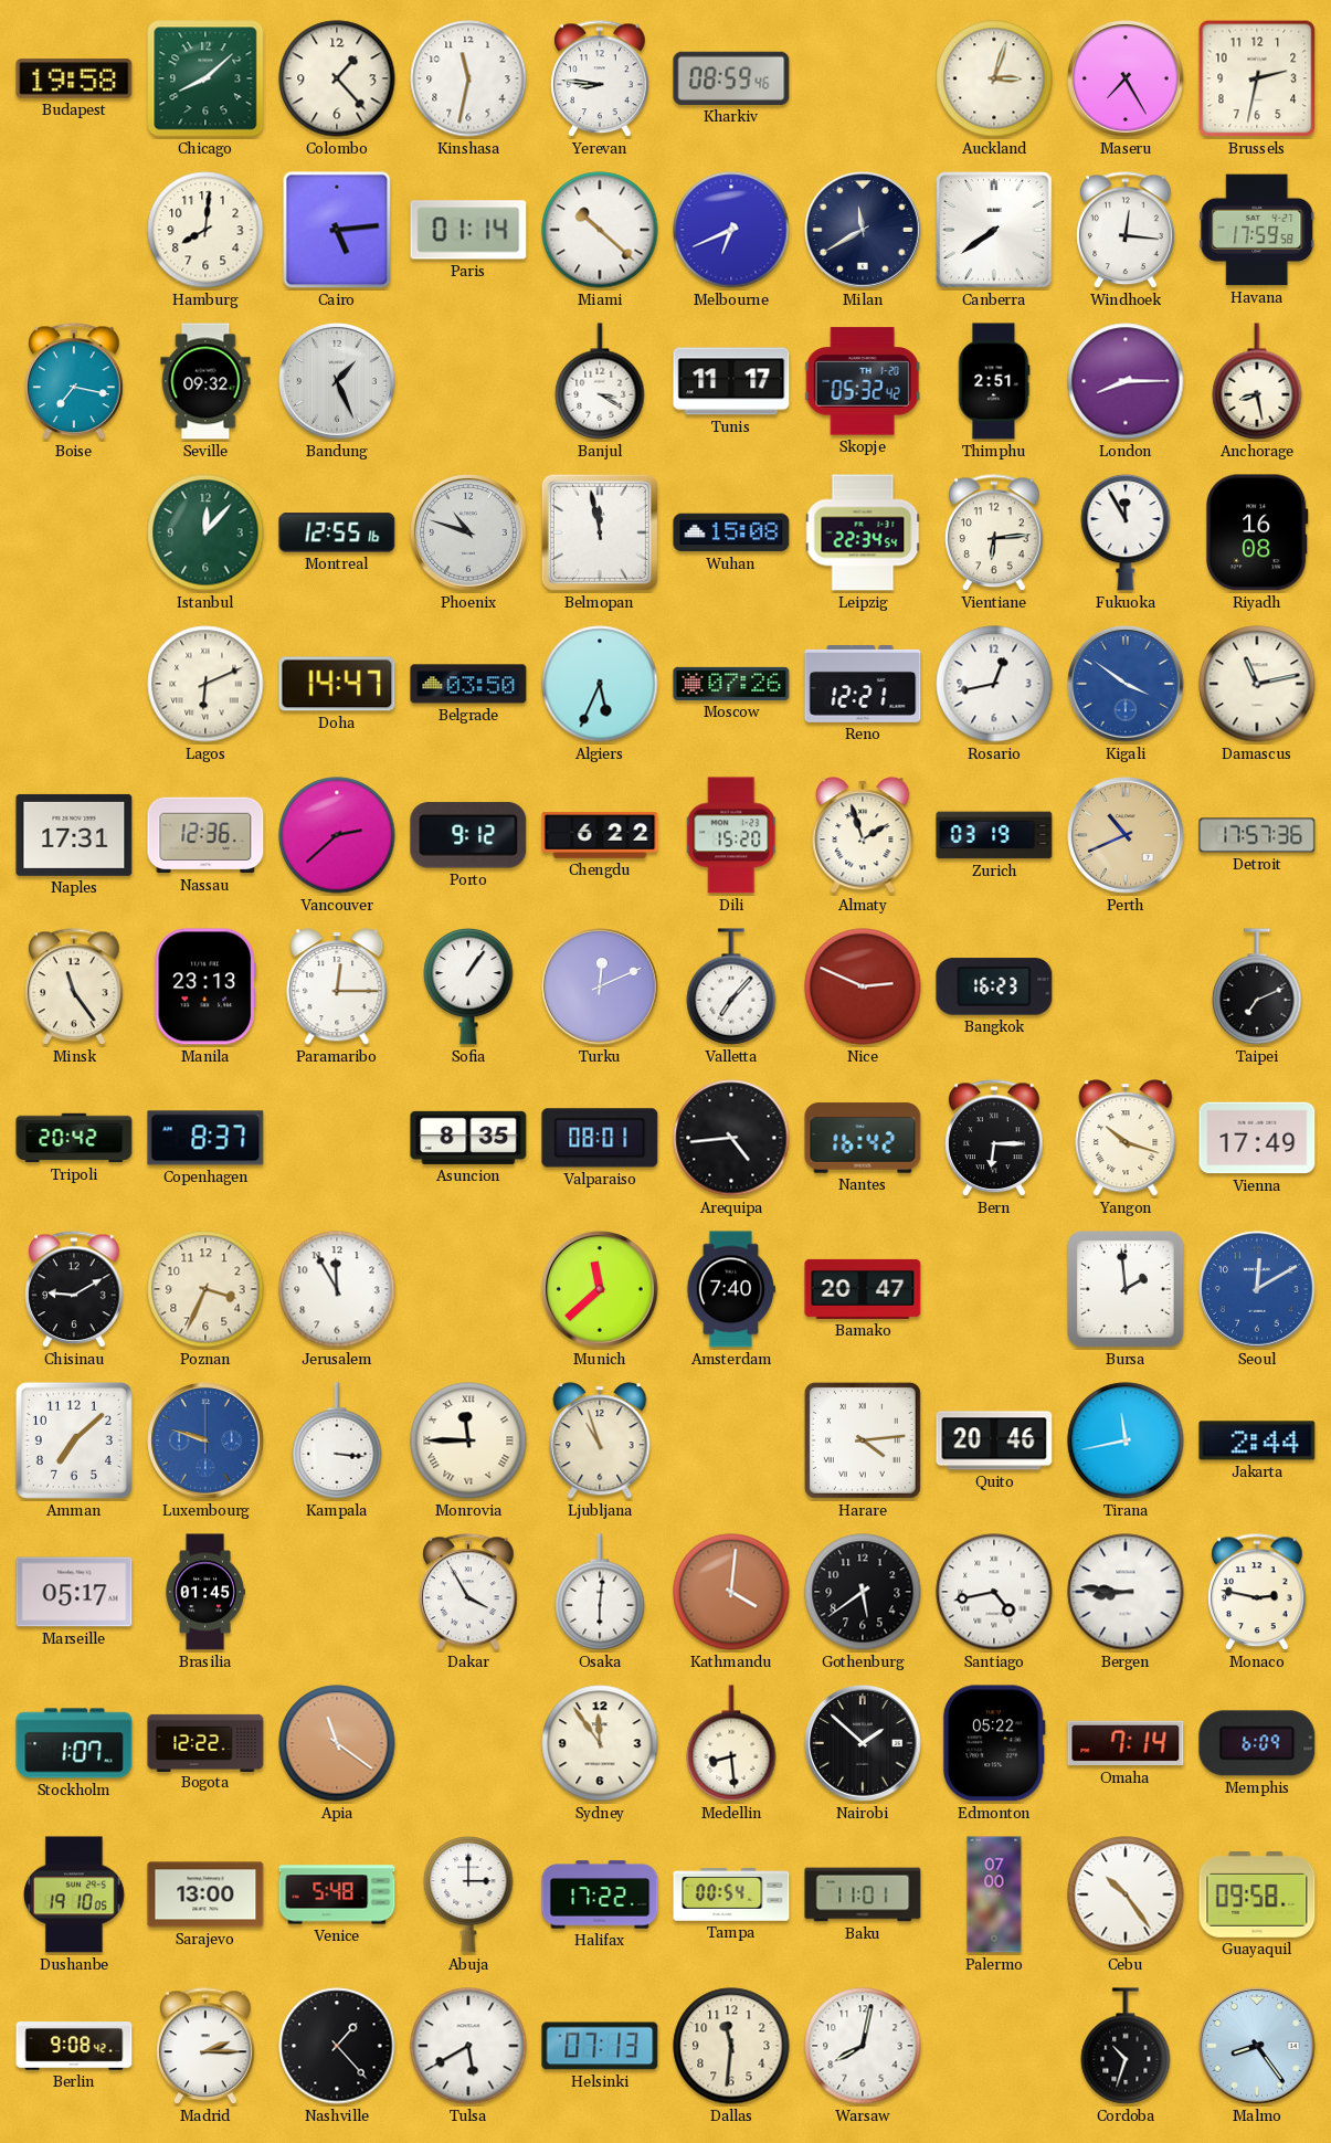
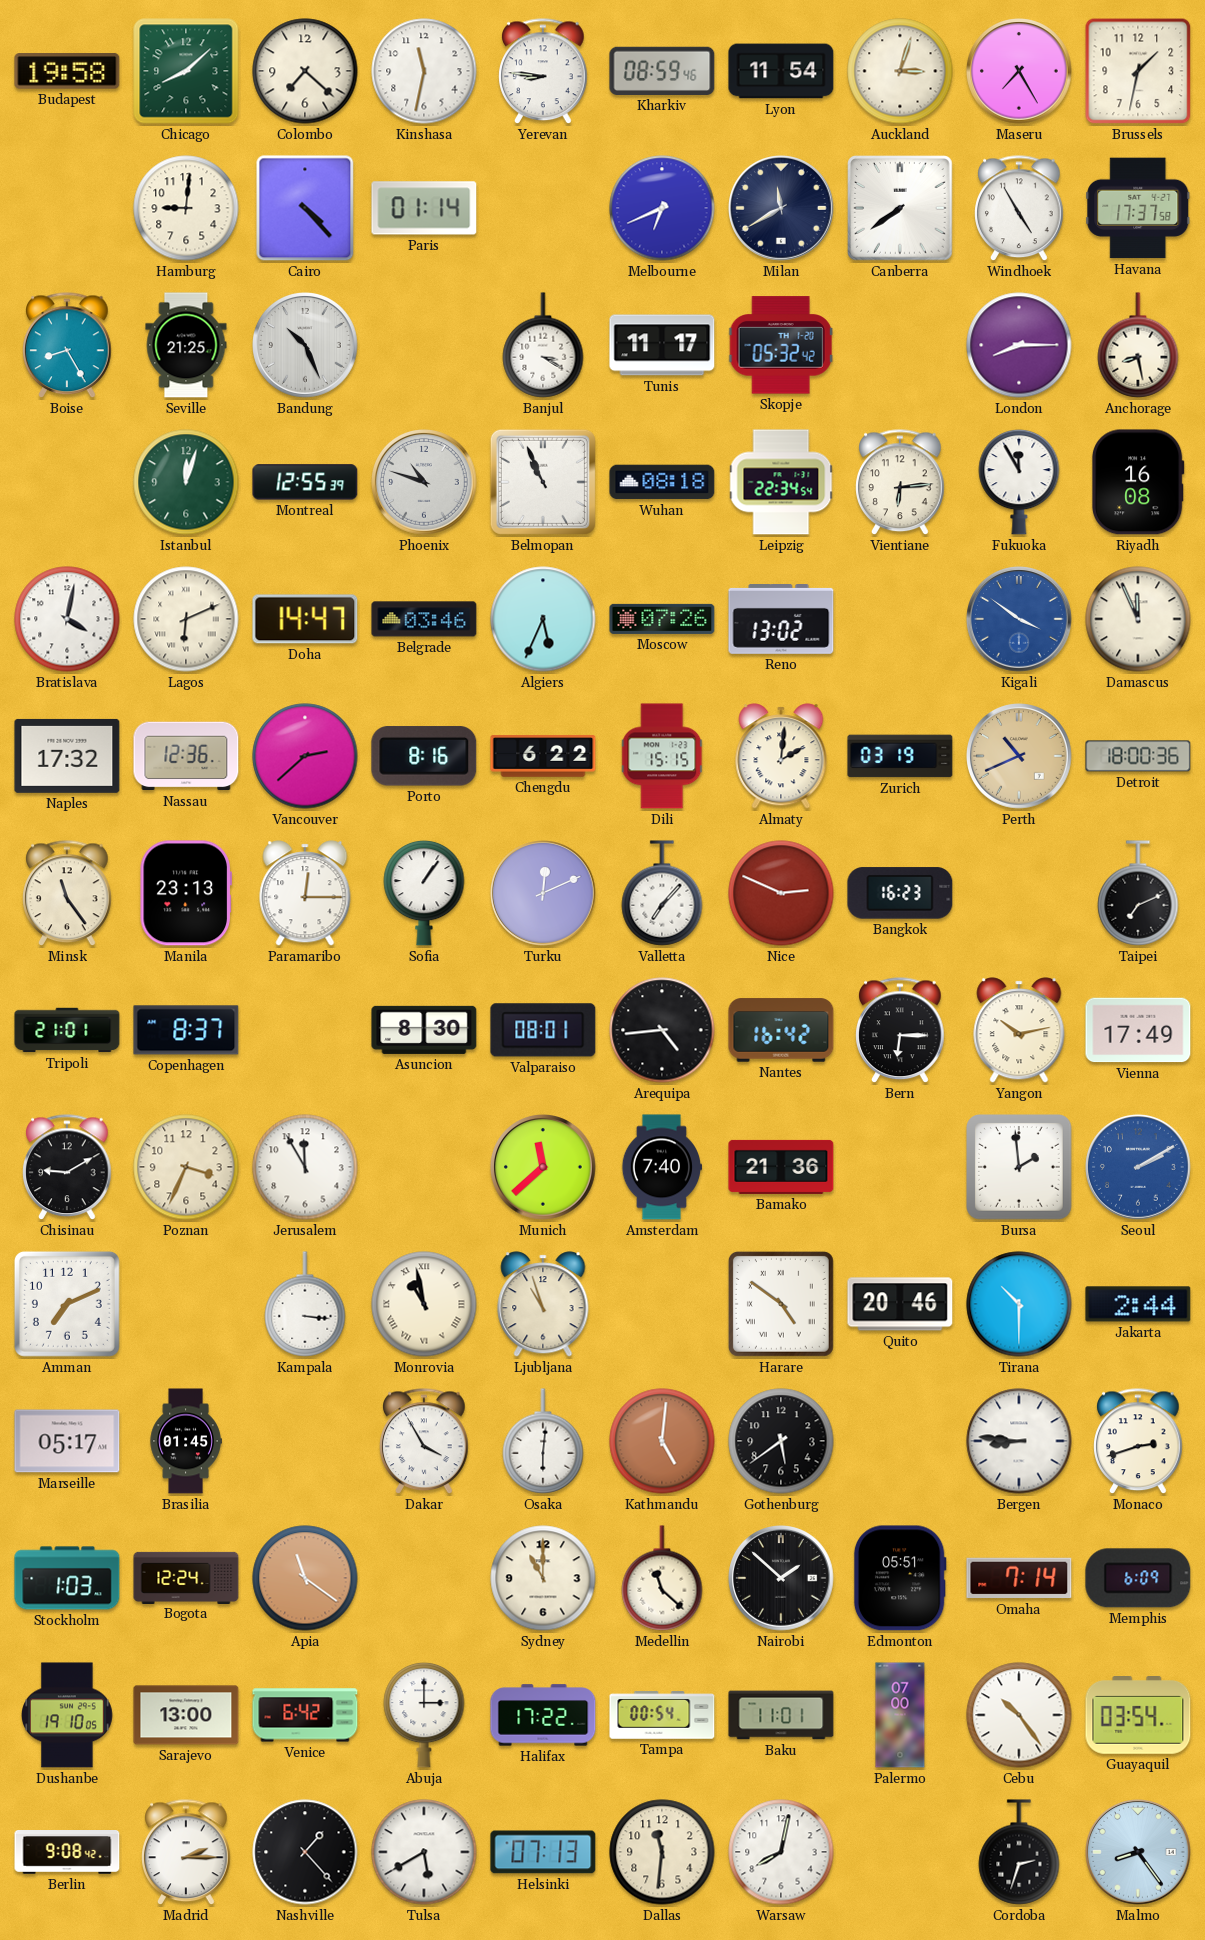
Colombo: 1:23 -> 7:22
Lyon: none -> 11:54
Brussels: 2:32 -> 1:32
Hamburg: 8:01 -> 9:01
Cairo: 5:14 -> 4:23
Miami: 10:22 -> none
Windhoek: 12:16 -> 4:55
Havana: 17:59 -> 17:37
Boise: 7:17 -> 8:25
Seville: 09:32 -> 21:25
Bandung: 1:26 -> 10:26
Thimphu: 2:51 -> none
Istanbul: 12:07 -> 12:03
Montreal: 12:55:16 -> 12:55:39
Belmopan: 11:58 -> 10:56
Wuhan: 15:08 -> 08:18
Bratislava: none -> 4:02
Belgrade: 03:50 -> 03:46
Reno: 12:21 -> 13:02
Rosario: 12:43 -> none
Damascus: 11:13 -> 11:56
Naples: 17:31 -> 17:32
Porto: 9:12 -> 8:16
Dili: 15:20 -> 15:15
Almaty: 1:57 -> 2:01
Detroit: 17:57 -> 18:00
Tripoli: 20:42 -> 21:01
Asuncion: 8:35 -> 8:30
Yangon: 10:18 -> 10:13
Bamako: 20:47 -> 21:36
Seoul: 12:10 -> 2:10
Amman: 7:08 -> 7:11
Luxembourg: 9:48 -> none
Monrovia: 11:45 -> 10:58
Harare: 4:14 -> 4:51
Tirana: 11:43 -> 10:30
Kathmandu: 4:01 -> 5:01
Santiago: 4:43 -> none
Monaco: 2:47 -> 2:42
Stockholm: 1:07 -> 1:03
Bogota: 12:22 -> 12:24
Sydney: 11:54 -> 11:00
Medellin: 8:29 -> 11:22
Edmonton: 05:22 -> 05:51
Venice: 5:48 -> 6:42
Guayaquil: 09:58 -> 03:54
Cordoba: 10:33 -> 2:33
